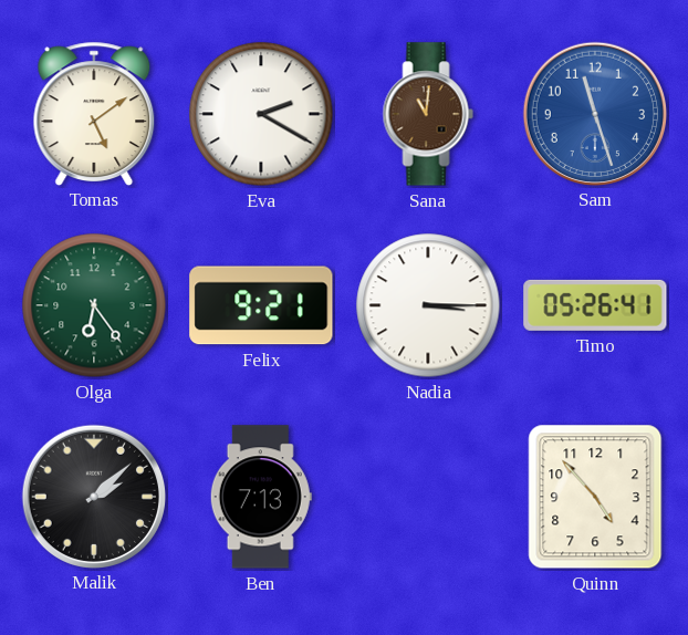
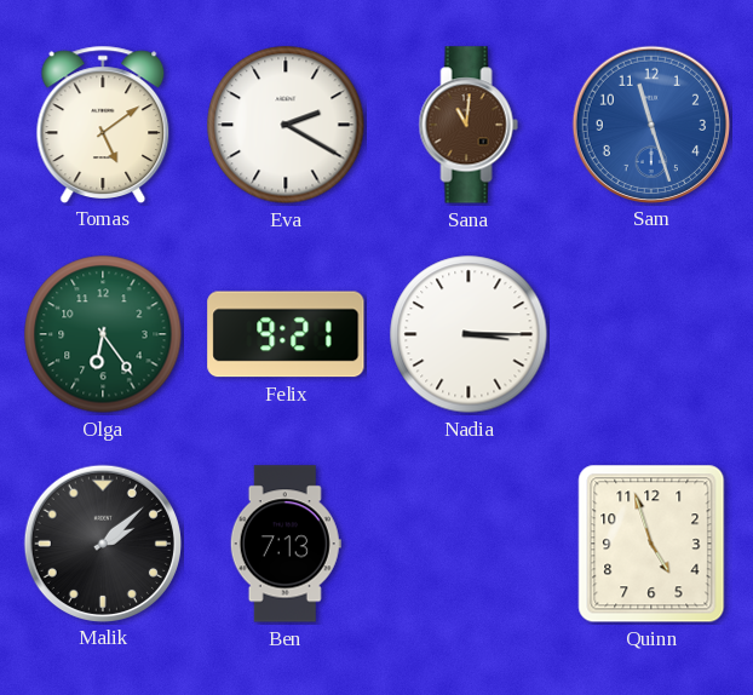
Timo: 05:26 -> none
Quinn: 4:53 -> 4:57
